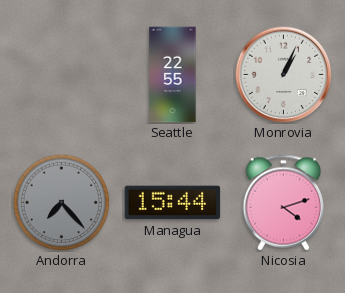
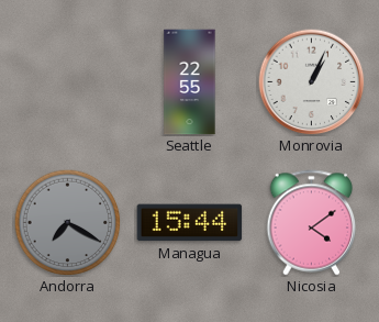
Andorra: 7:23 -> 7:20
Nicosia: 4:12 -> 4:09
